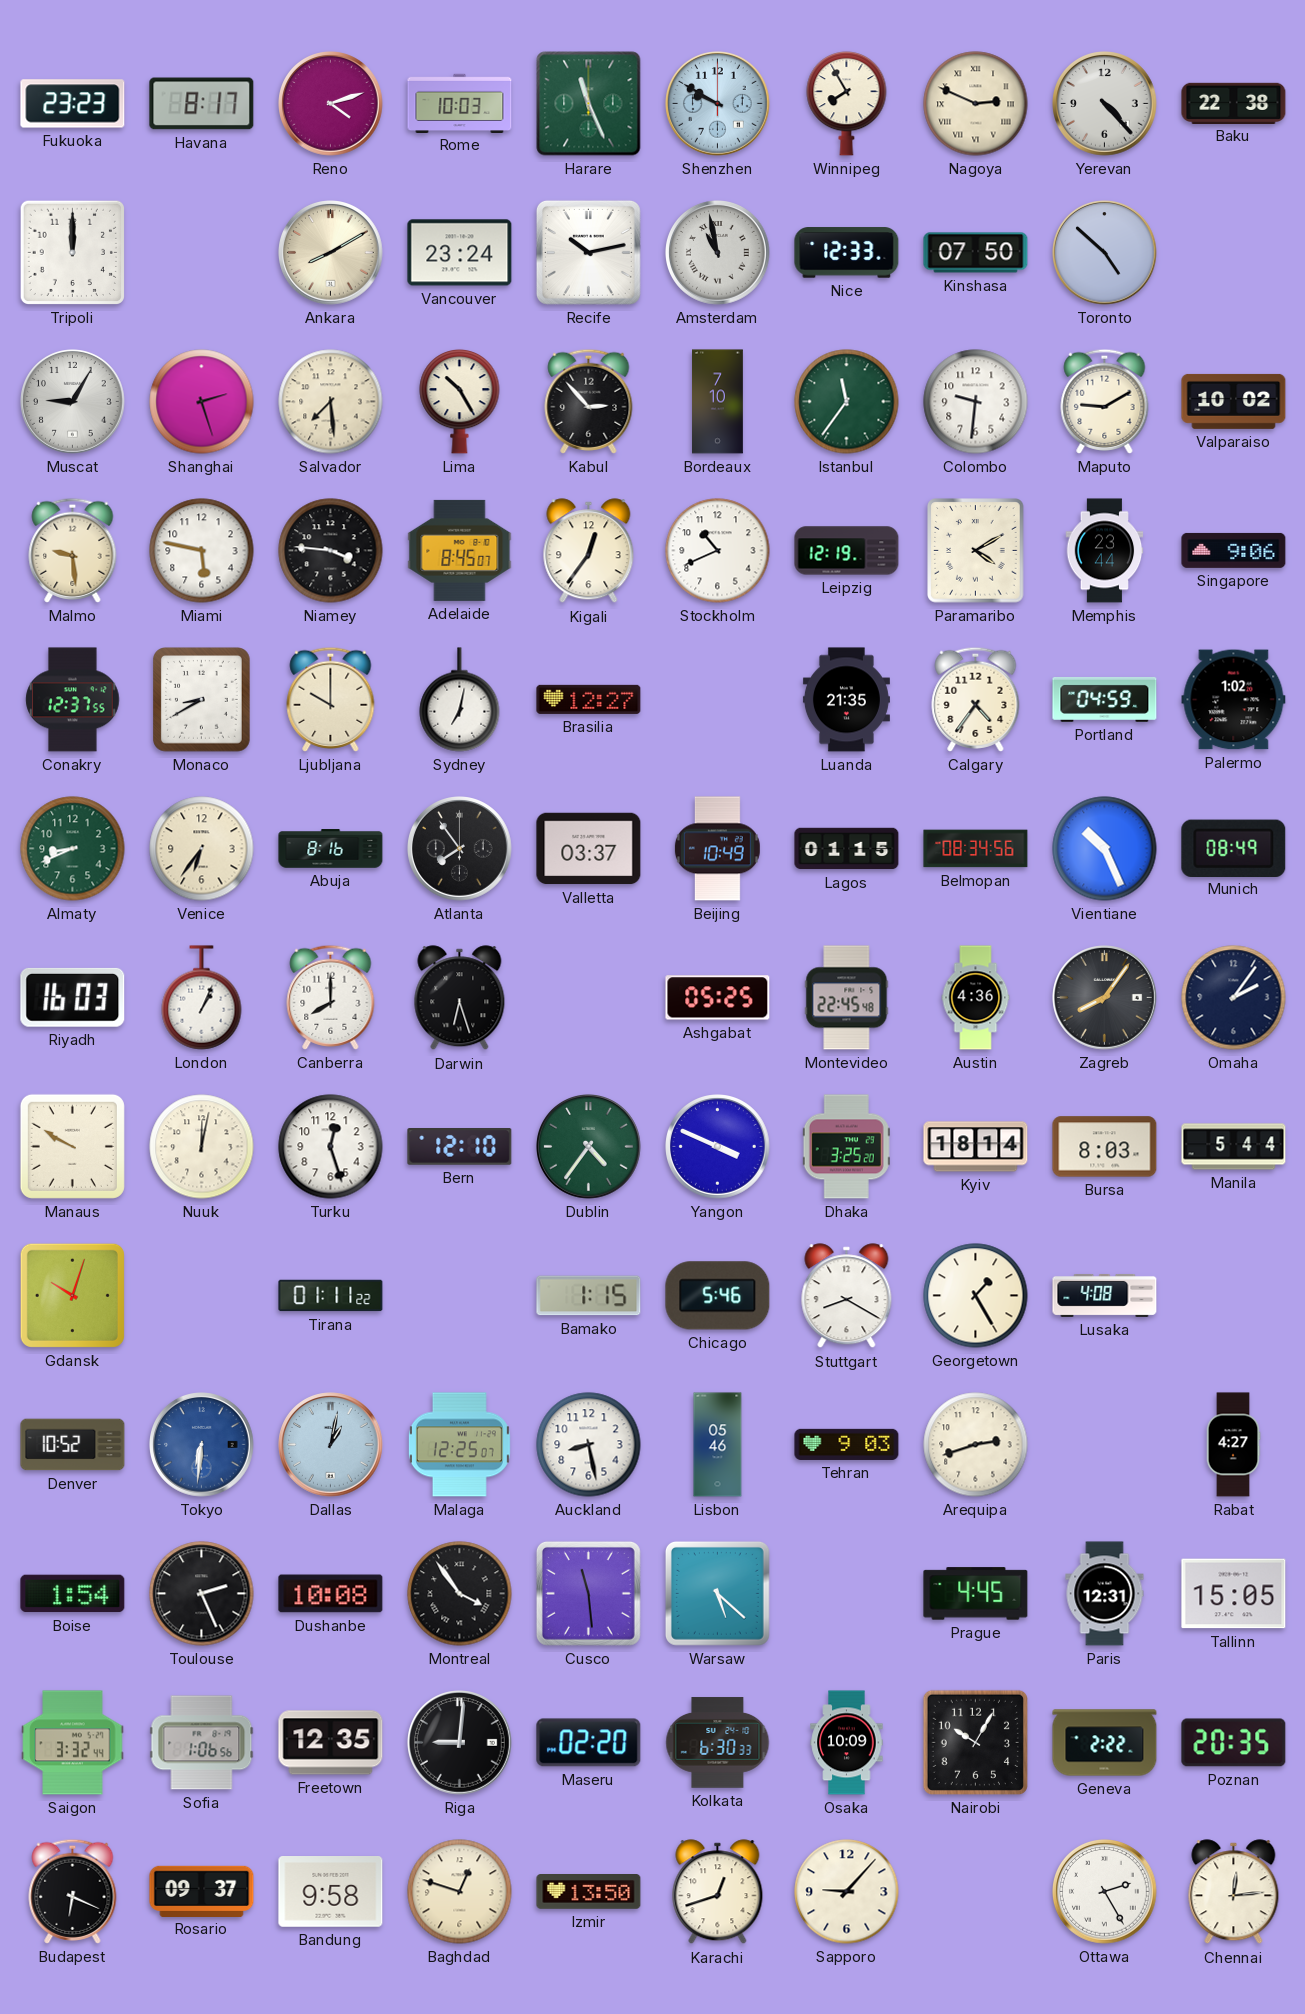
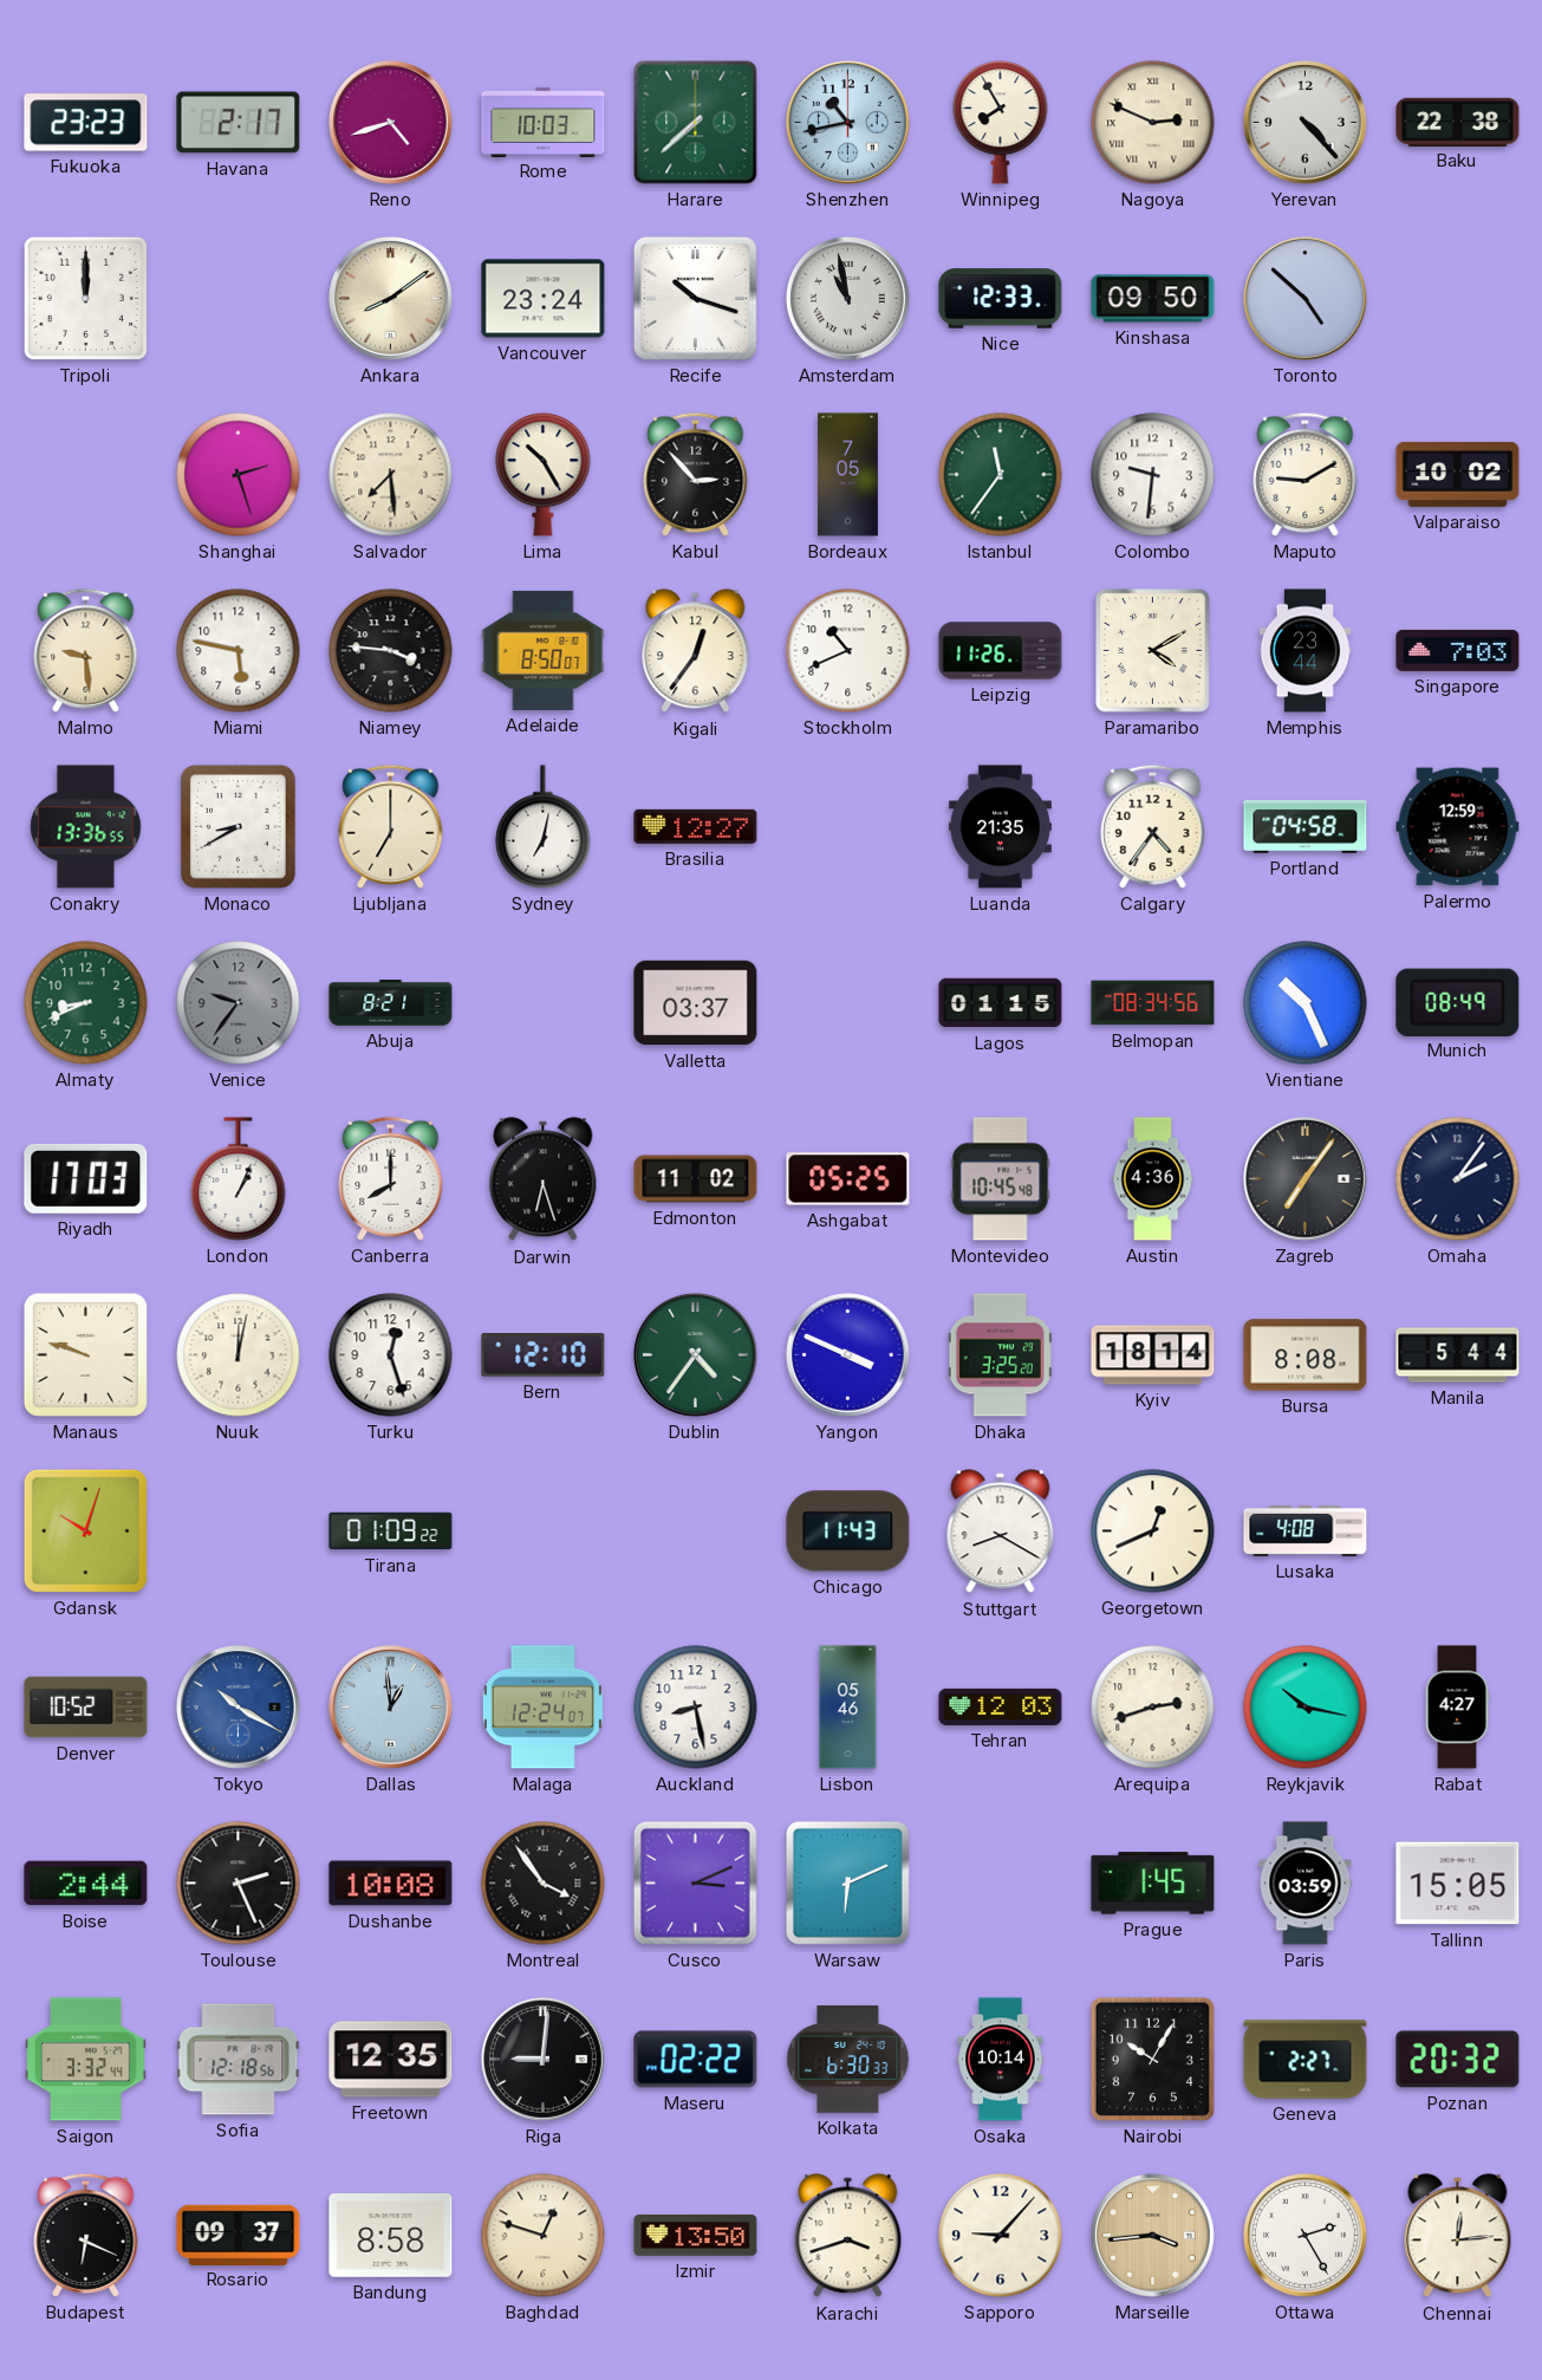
Havana: 8:17 -> 2:17
Reno: 4:12 -> 4:42
Harare: 11:26 -> 7:38
Shenzhen: 9:50 -> 10:43
Ankara: 8:10 -> 8:09
Recife: 10:13 -> 10:18
Kinshasa: 07:50 -> 09:50
Muscat: 9:05 -> none
Bordeaux: 7:10 -> 7:05
Adelaide: 8:45 -> 8:50
Leipzig: 12:19 -> 11:26
Singapore: 9:06 -> 7:03
Conakry: 12:37 -> 13:36
Ljubljana: 10:00 -> 7:00
Portland: 04:59 -> 04:58
Palermo: 1:02 -> 12:59
Venice: 6:36 -> 9:36
Venice dial: cream -> grey
Abuja: 8:16 -> 8:21
Atlanta: 7:54 -> none
Beijing: 10:49 -> none
Riyadh: 16:03 -> 17:03
Edmonton: none -> 11:02
Montevideo: 22:45 -> 10:45
Zagreb: 8:06 -> 7:06
Manaus: 9:50 -> 9:48
Bursa: 8:03 -> 8:08
Tirana: 01:11 -> 01:09
Bamako: 1:15 -> none
Chicago: 5:46 -> 11:43
Georgetown: 1:25 -> 12:41
Tokyo: 6:31 -> 10:20
Dallas: 1:02 -> 12:59
Malaga: 12:25 -> 12:24
Tehran: 9:03 -> 12:03
Reykjavik: none -> 10:17
Boise: 1:54 -> 2:44
Cusco: 11:29 -> 3:11
Warsaw: 5:22 -> 6:11
Prague: 4:45 -> 1:45
Paris: 12:31 -> 03:59
Sofia: 1:06 -> 12:18
Maseru: 02:20 -> 02:22
Osaka: 10:09 -> 10:14
Geneva: 2:22 -> 2:27
Poznan: 20:35 -> 20:32
Bandung: 9:58 -> 8:58
Karachi: 12:42 -> 3:42
Marseille: none -> 3:44
